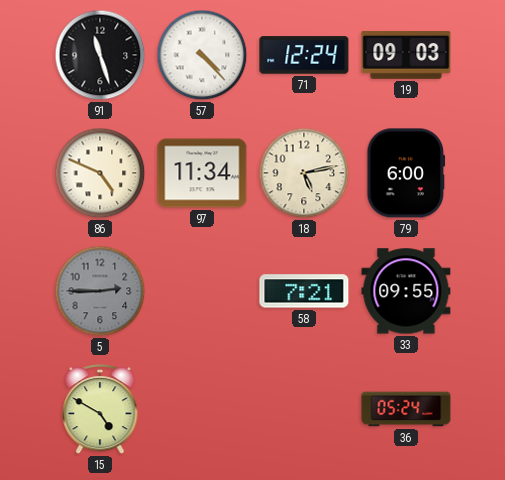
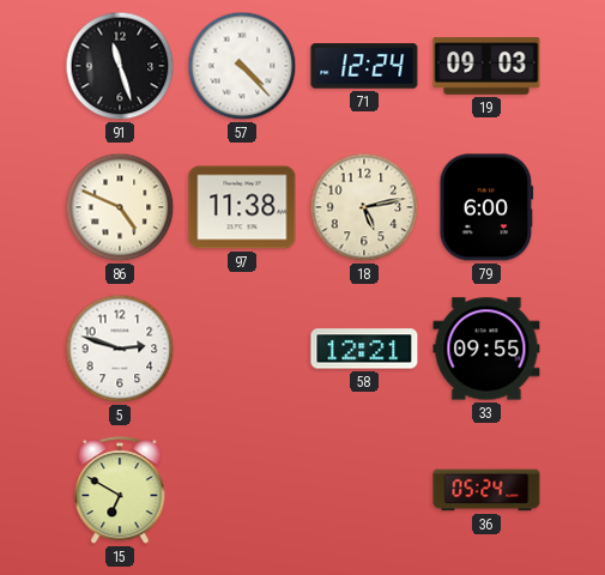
97: 11:34 -> 11:38
5: 2:45 -> 2:48
5 dial: grey -> white
58: 7:21 -> 12:21
15: 4:50 -> 6:50
